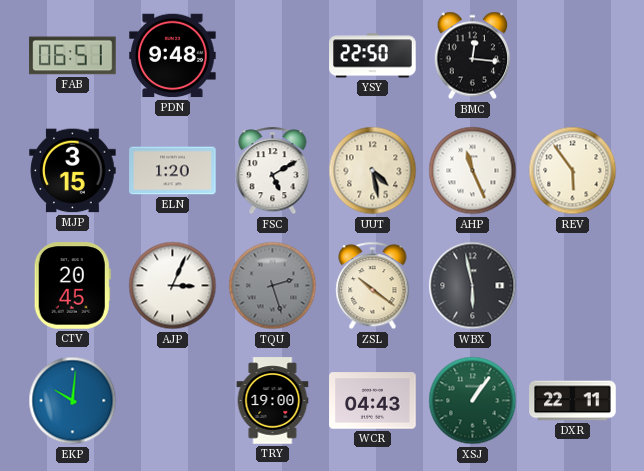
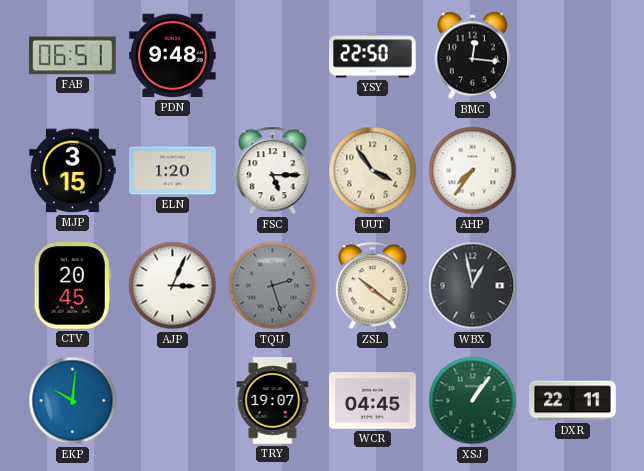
FSC: 5:10 -> 5:15
UUT: 4:28 -> 3:54
AHP: 11:26 -> 7:36
REV: 5:54 -> none
WBX: 5:58 -> 12:58
TRY: 19:00 -> 19:07
WCR: 04:43 -> 04:45
